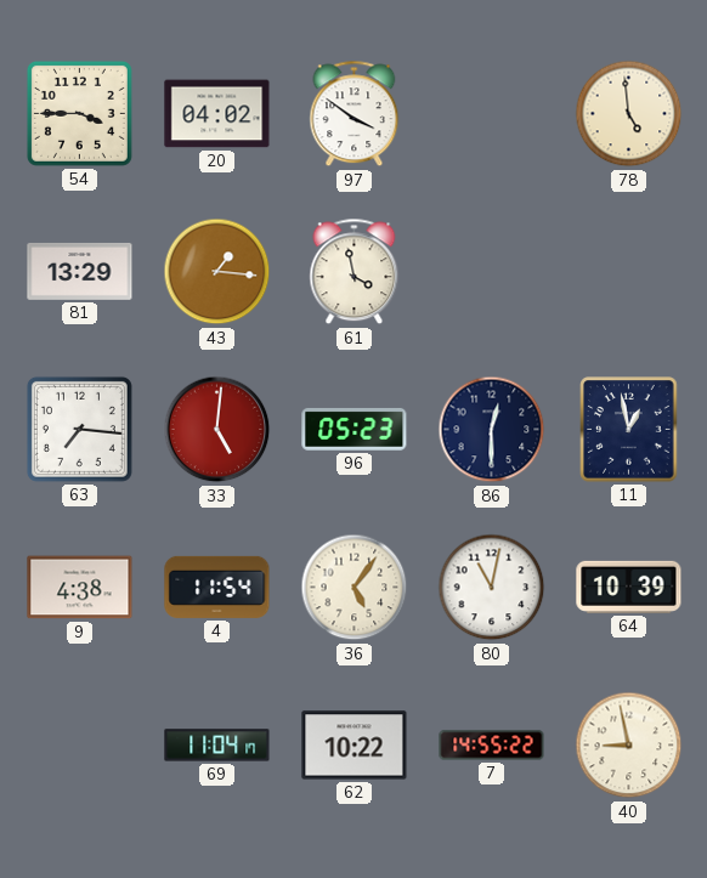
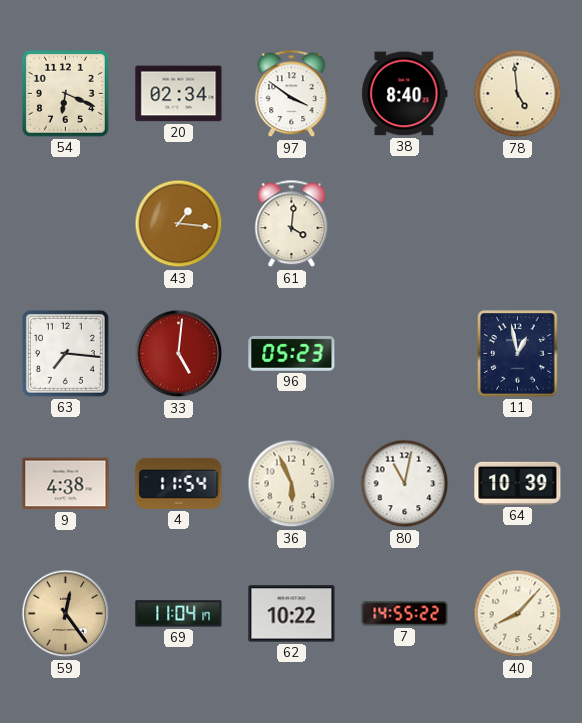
54: 3:45 -> 6:19
20: 04:02 -> 02:34
38: none -> 8:40
81: 13:29 -> none
61: 3:58 -> 4:01
86: 12:30 -> none
36: 5:06 -> 5:56
59: none -> 12:24
40: 8:58 -> 8:07
